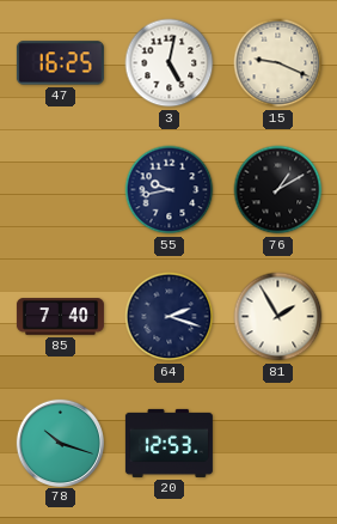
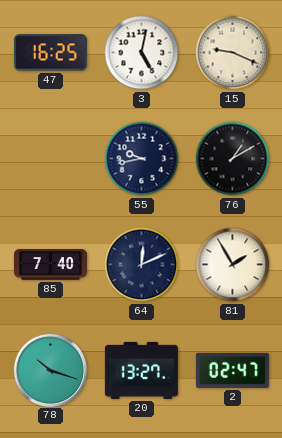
64: 2:18 -> 12:11
20: 12:53 -> 13:27
2: none -> 02:47
